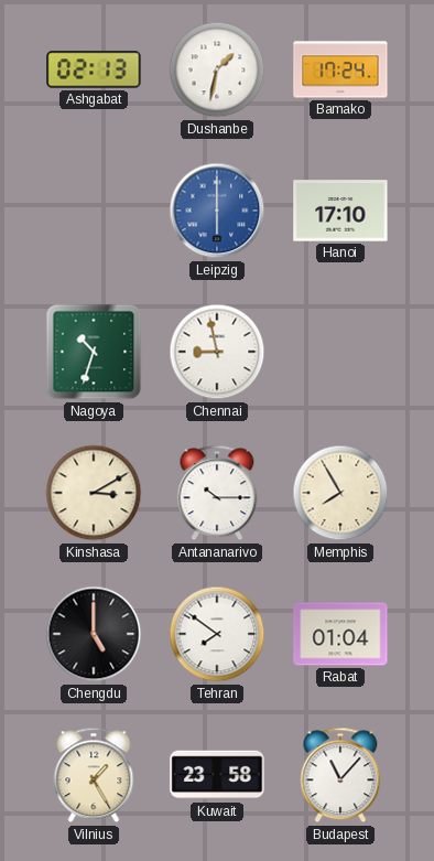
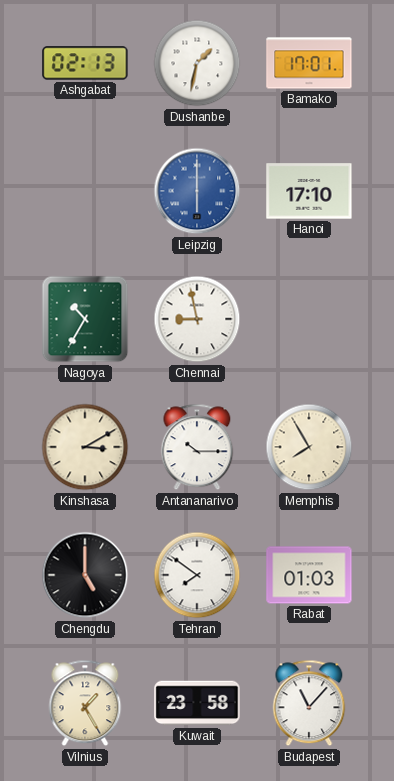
Bamako: 17:24 -> 17:01
Nagoya: 10:33 -> 10:35
Rabat: 01:04 -> 01:03
